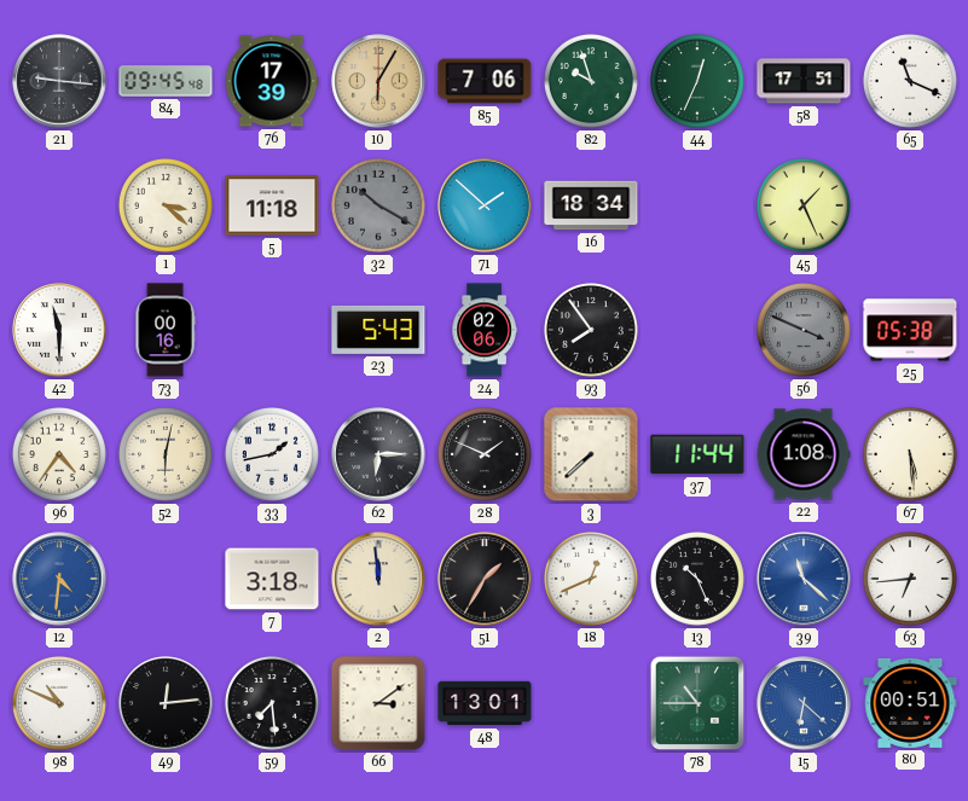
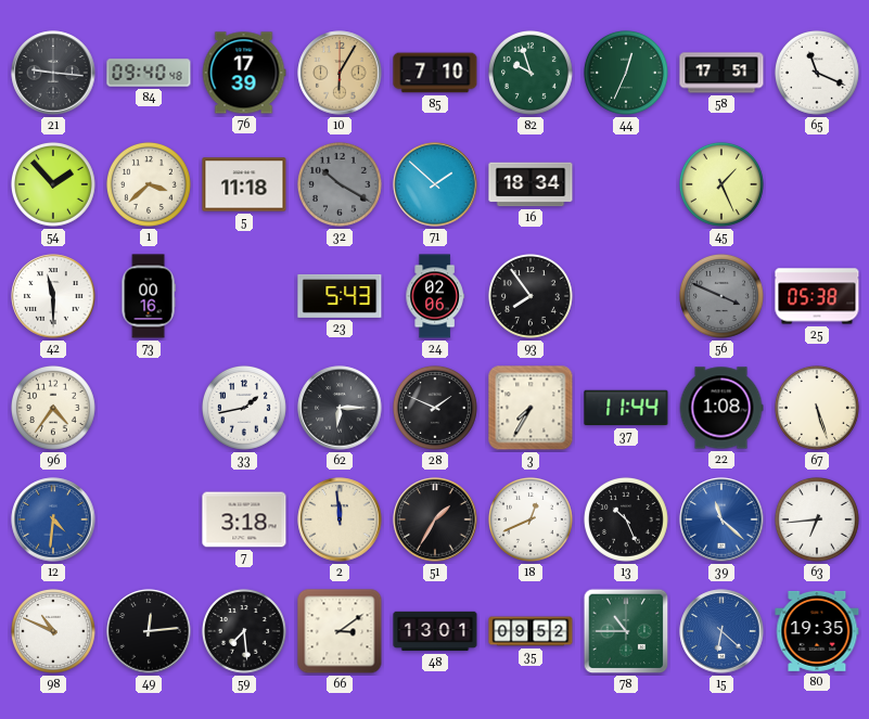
84: 09:45 -> 09:40
85: 7:06 -> 7:10
54: none -> 1:53
1: 3:22 -> 3:38
52: 6:02 -> none
3: 7:38 -> 7:35
67: 5:29 -> 5:27
35: none -> 09:52
80: 00:51 -> 19:35
